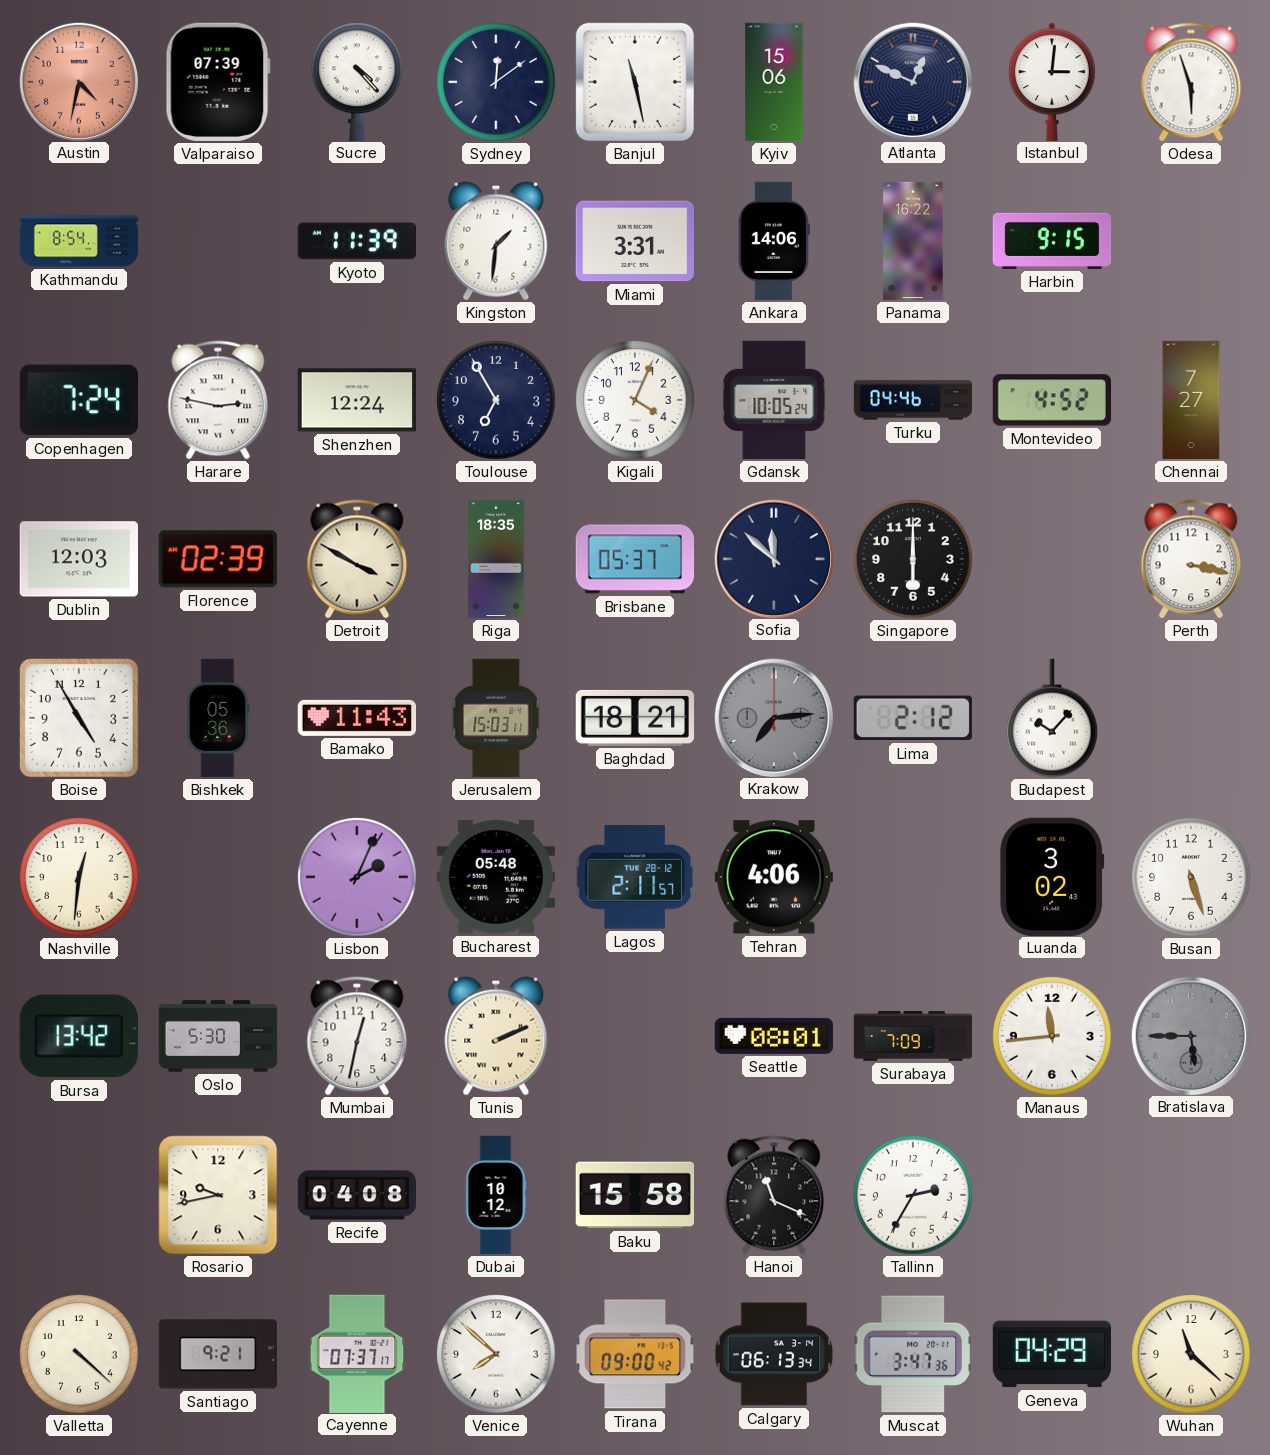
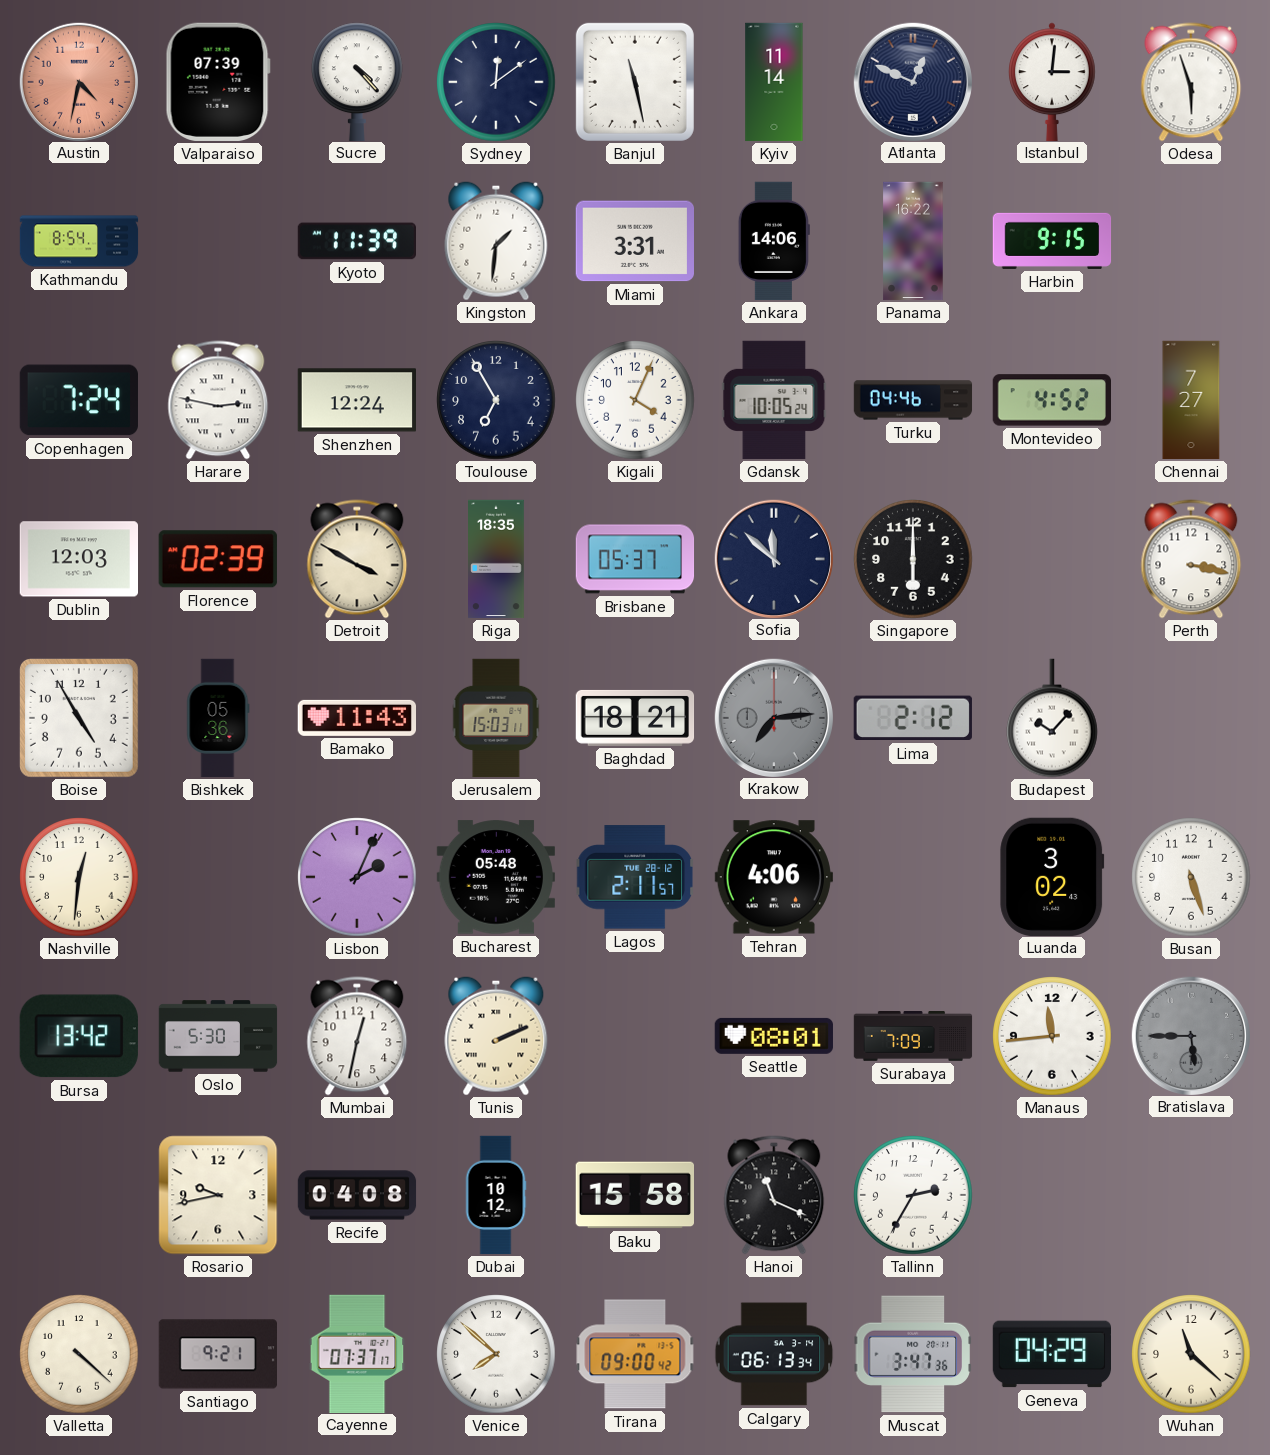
Kyiv: 15:06 -> 11:14
